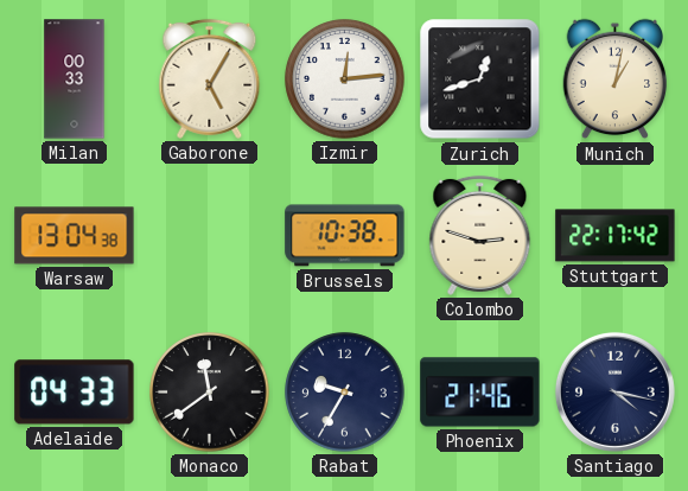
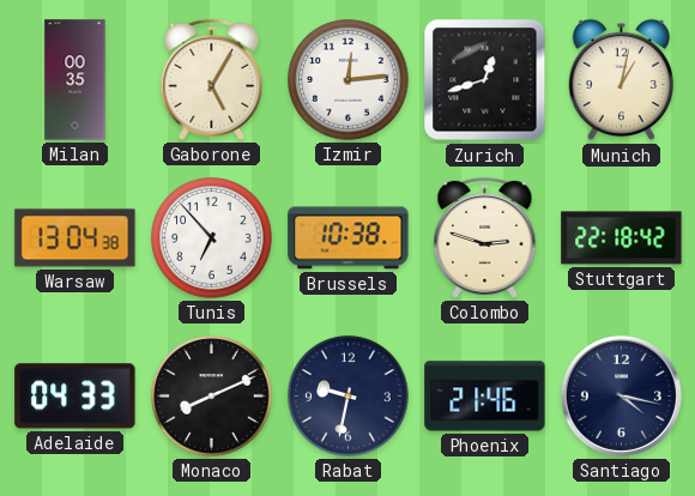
Milan: 00:33 -> 00:35
Tunis: none -> 6:53
Stuttgart: 22:17 -> 22:18
Monaco: 11:39 -> 8:11
Rabat: 9:35 -> 9:32
